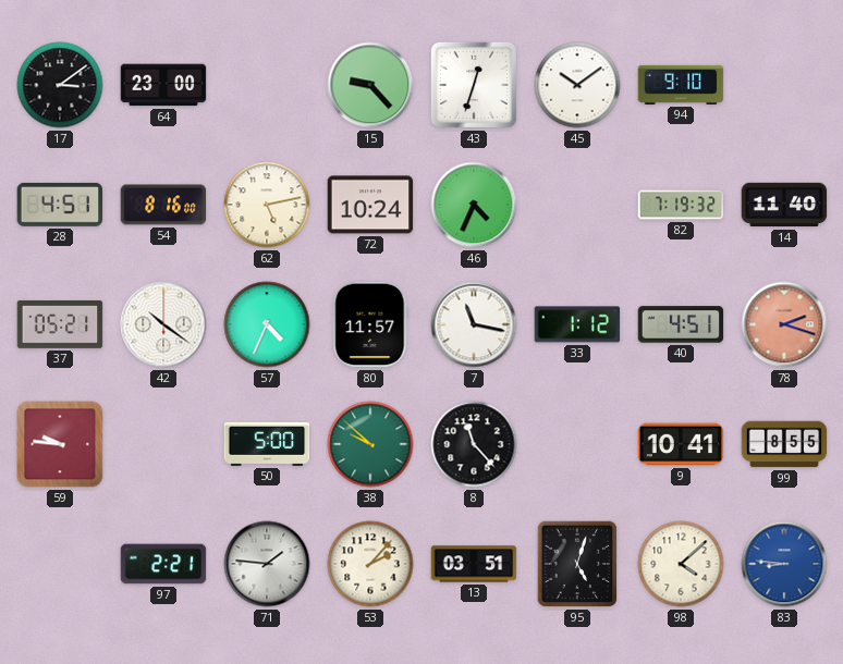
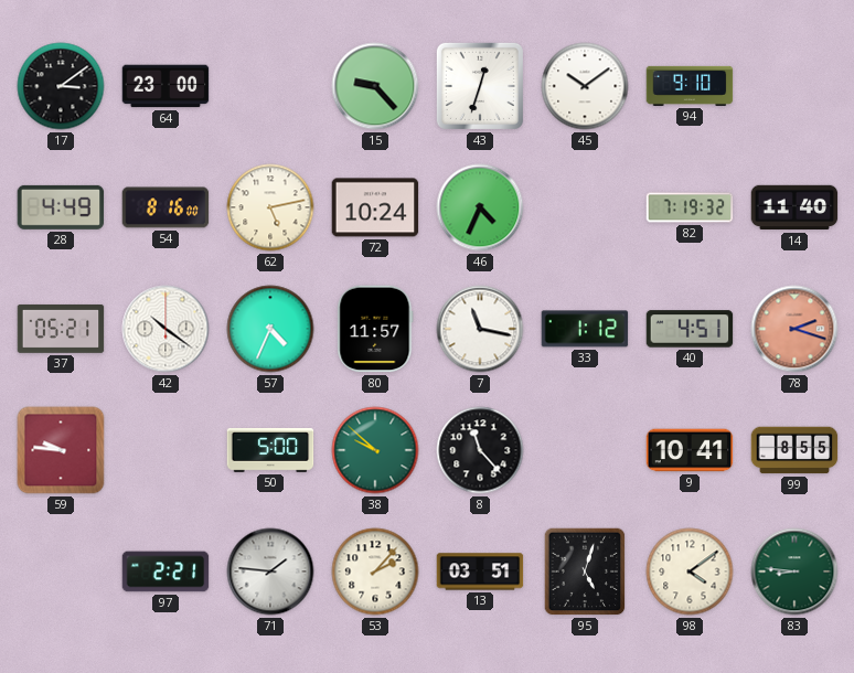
28: 4:51 -> 4:49
98: 4:08 -> 4:09
83 dial: blue -> green
